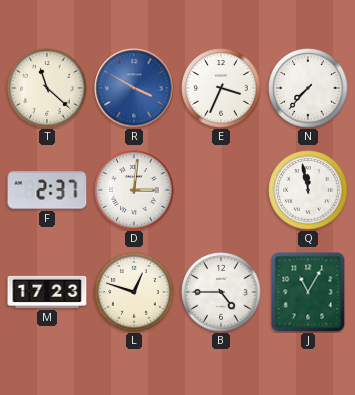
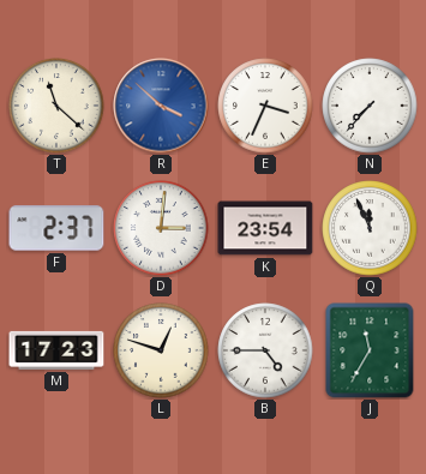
R: 3:50 -> 3:52
K: none -> 23:54
Q: 11:58 -> 11:56
J: 11:05 -> 11:35
